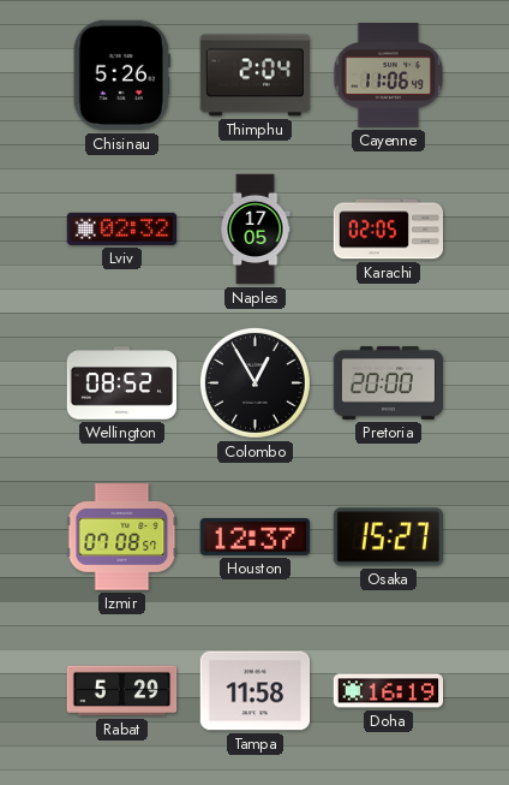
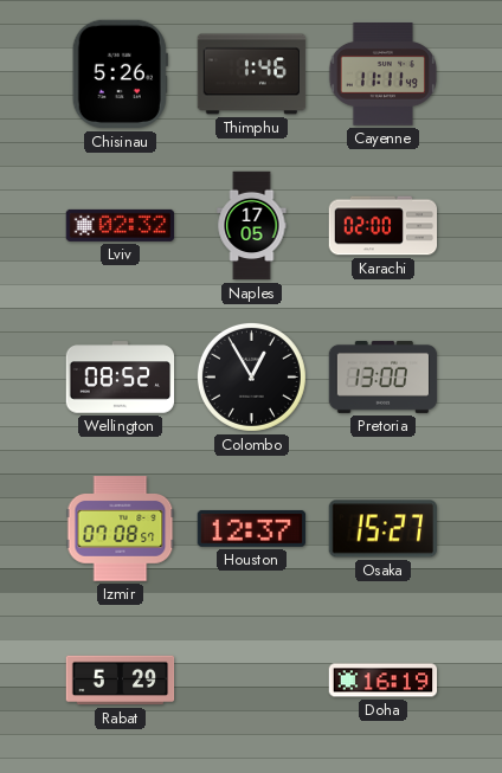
Thimphu: 2:04 -> 1:46
Cayenne: 11:06 -> 11:11
Karachi: 02:05 -> 02:00
Pretoria: 20:00 -> 13:00
Tampa: 11:58 -> none
